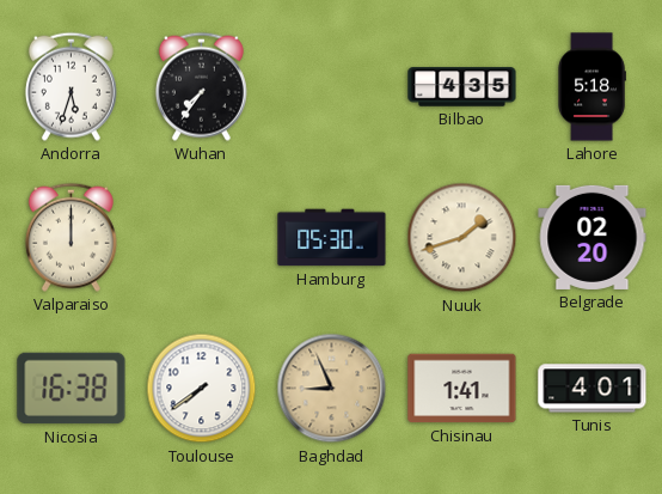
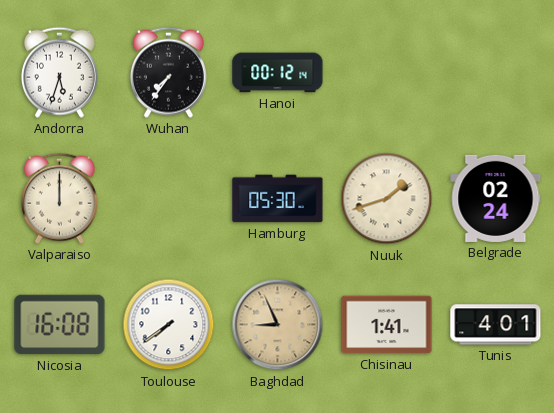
Hanoi: none -> 00:12
Bilbao: 4:35 -> none
Lahore: 5:18 -> none
Belgrade: 02:20 -> 02:24
Nicosia: 16:38 -> 16:08
